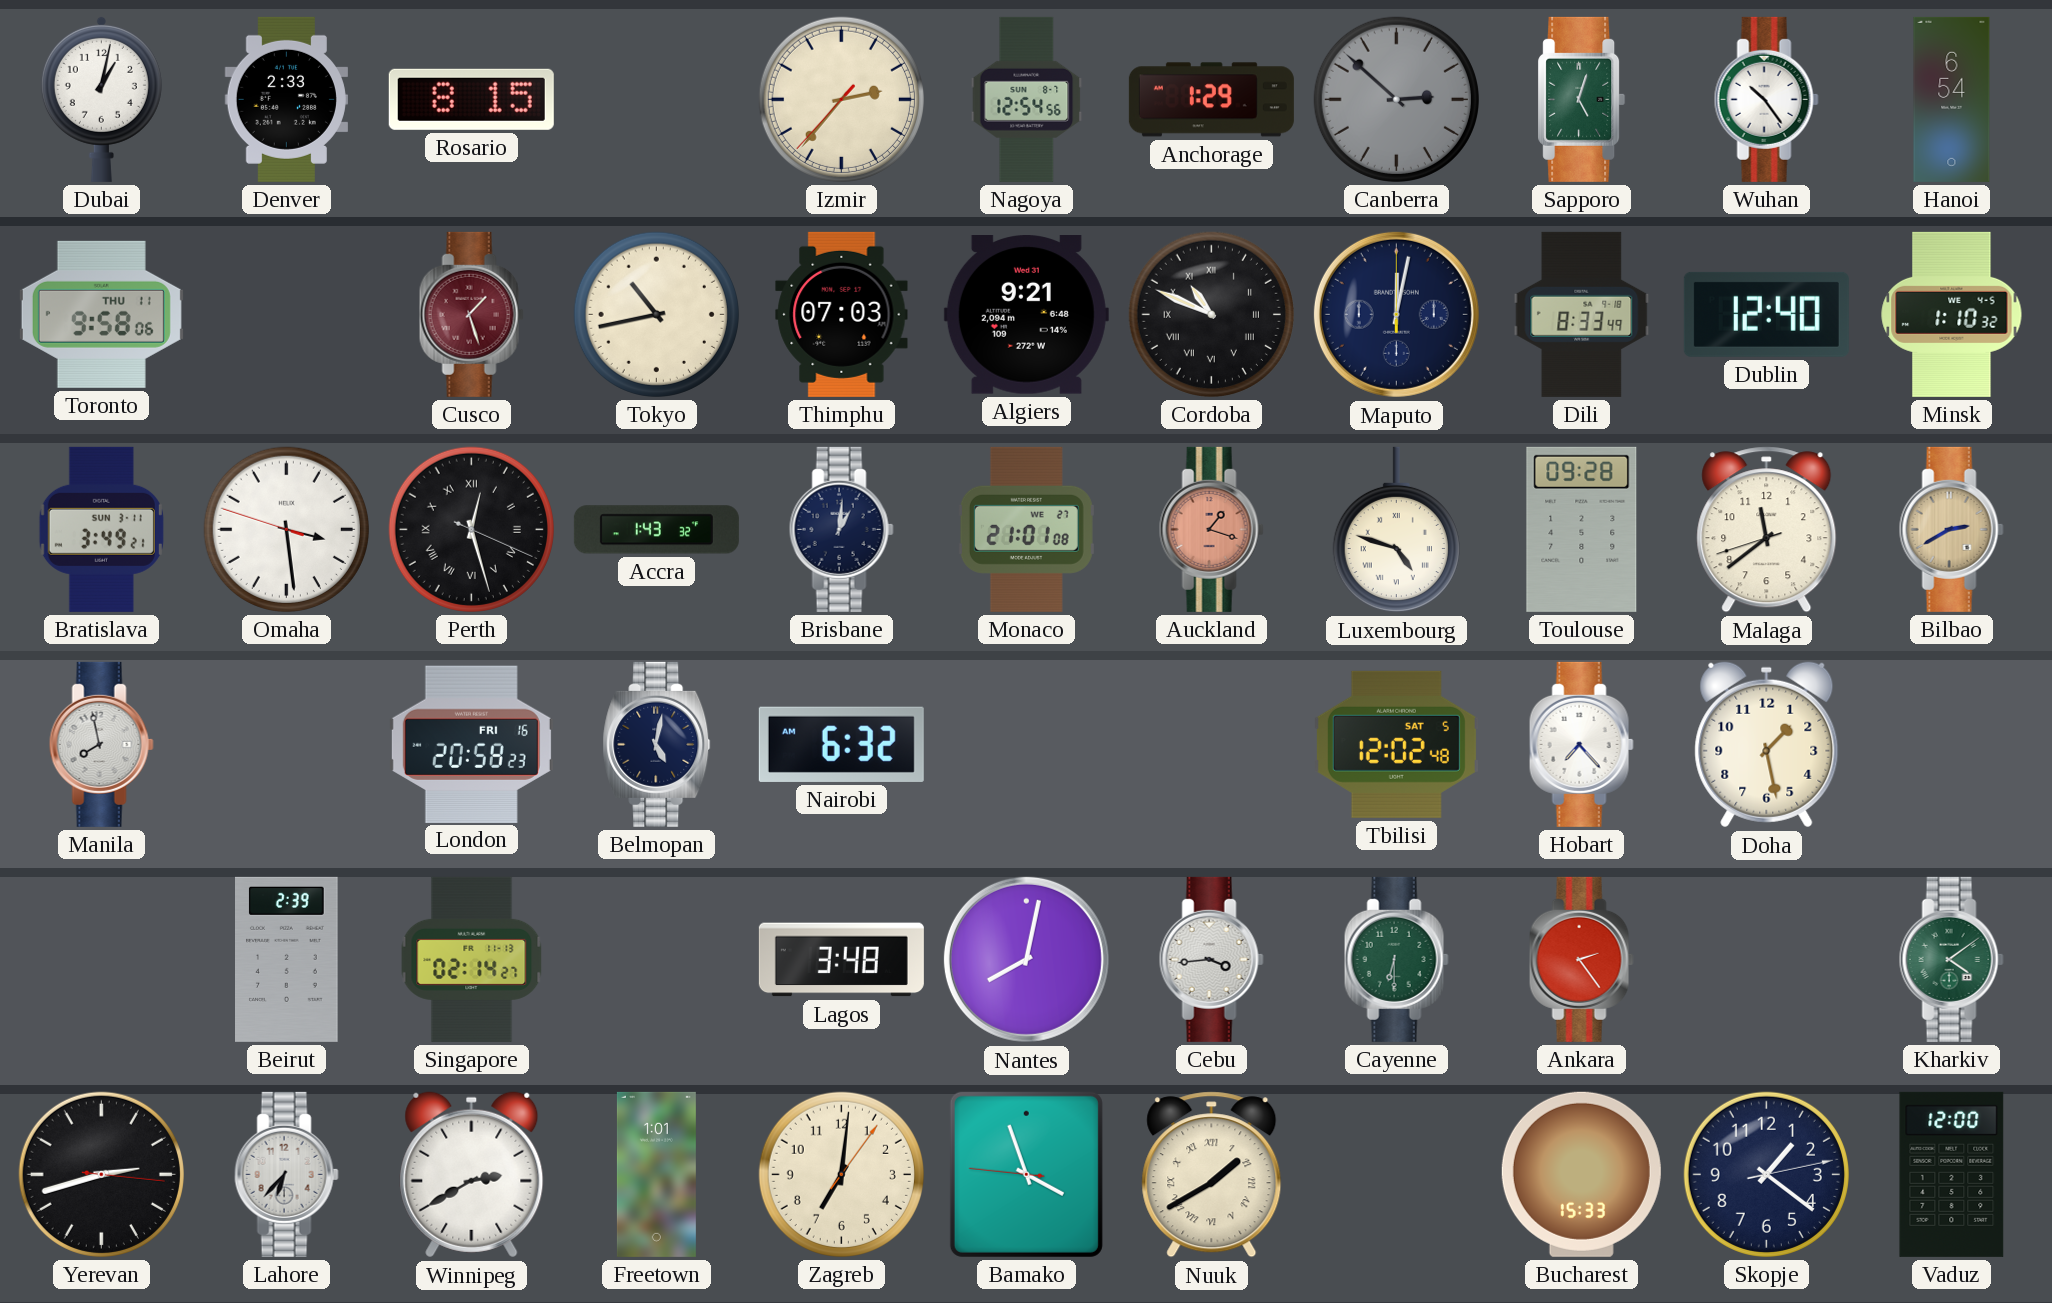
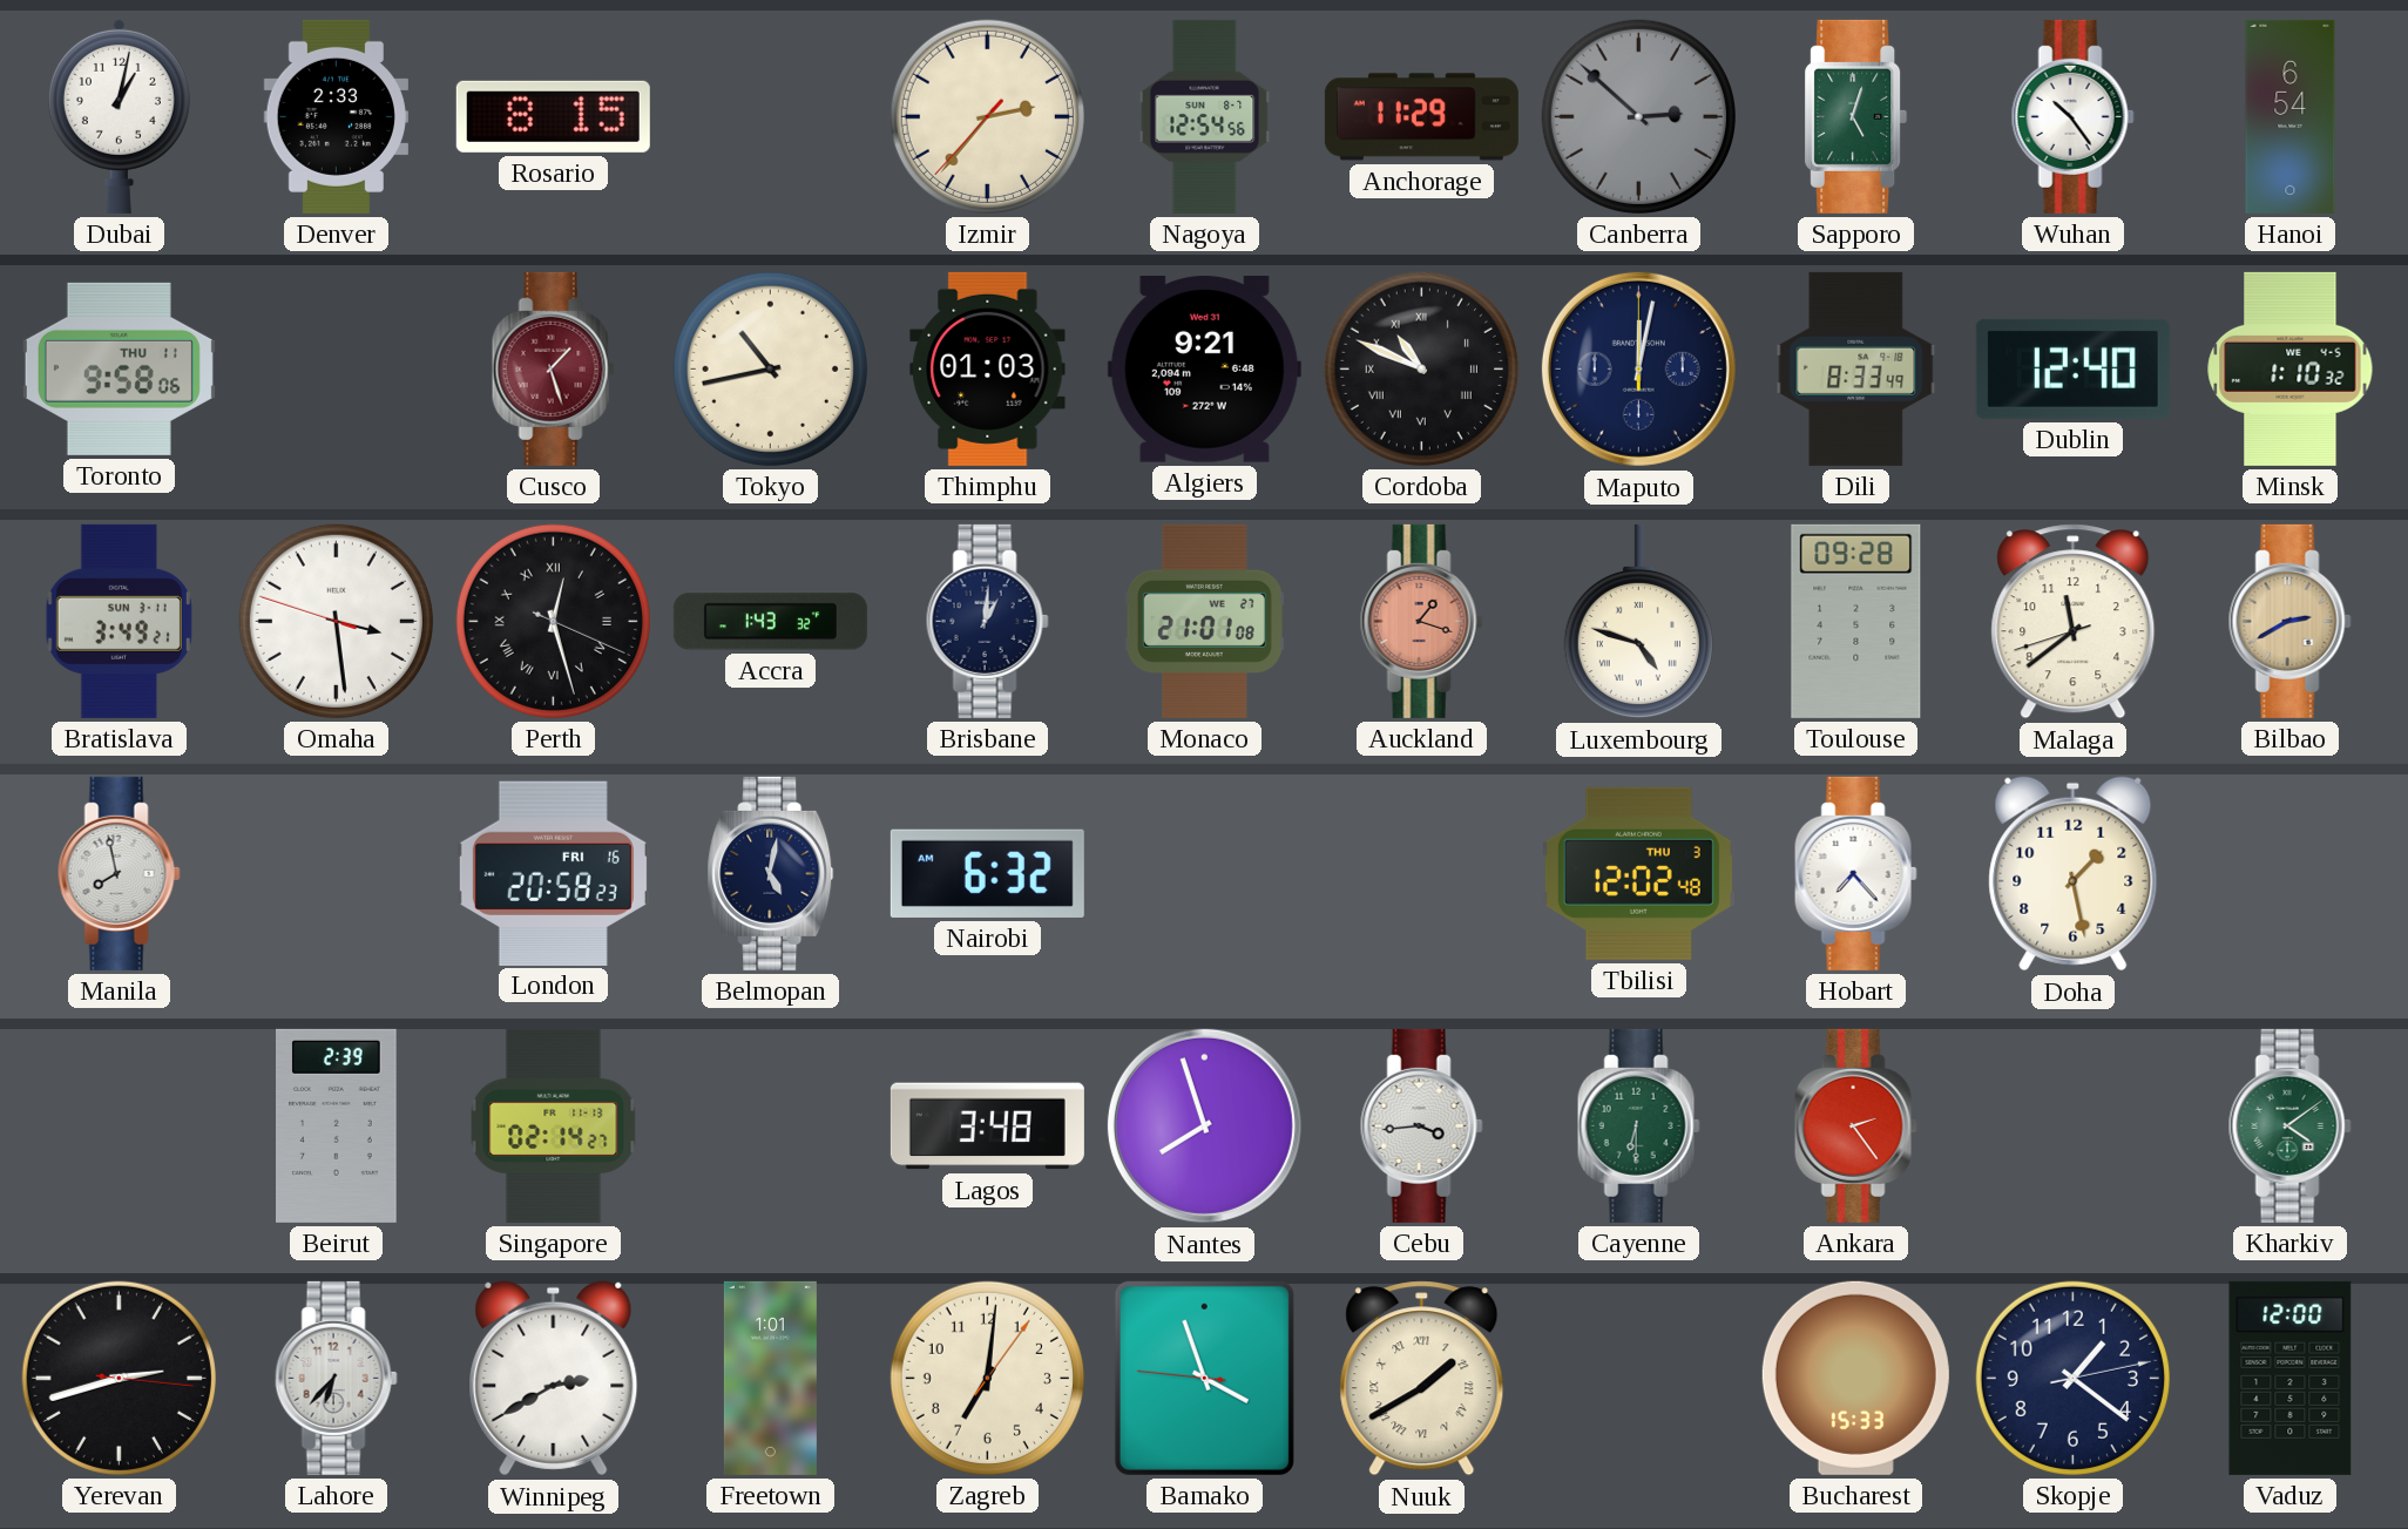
Anchorage: 1:29 -> 11:29
Thimphu: 07:03 -> 01:03
Tbilisi date: SAT 5 -> THU 3
Nantes: 8:02 -> 7:57
